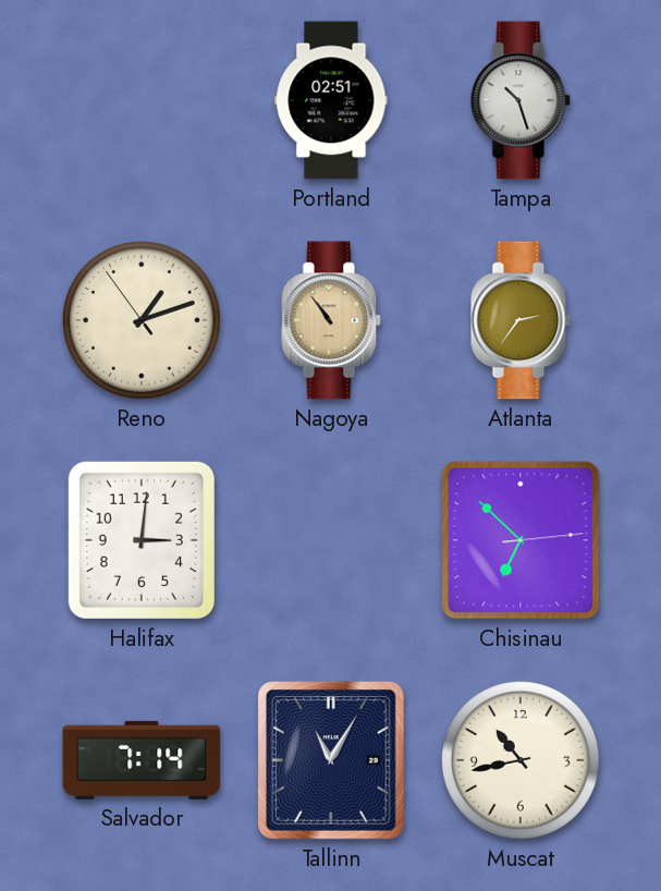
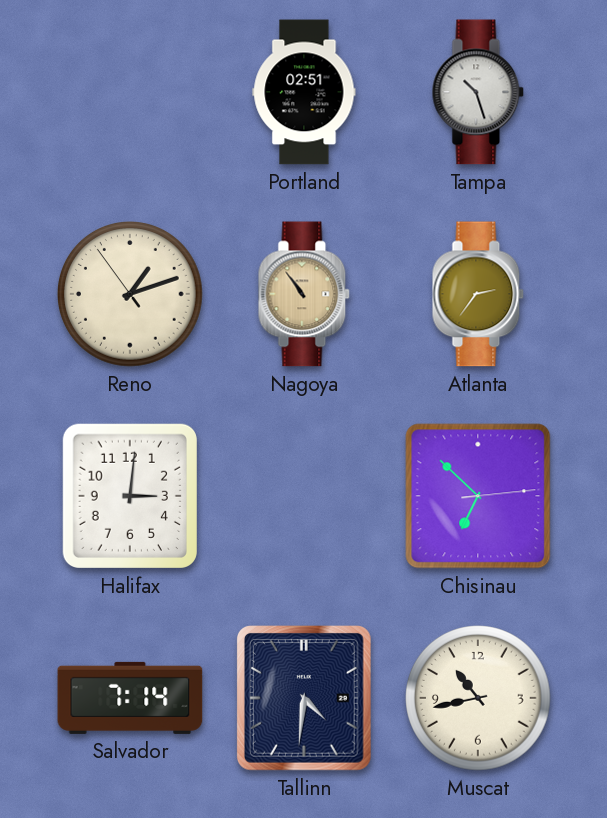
Tallinn: 11:05 -> 4:31
